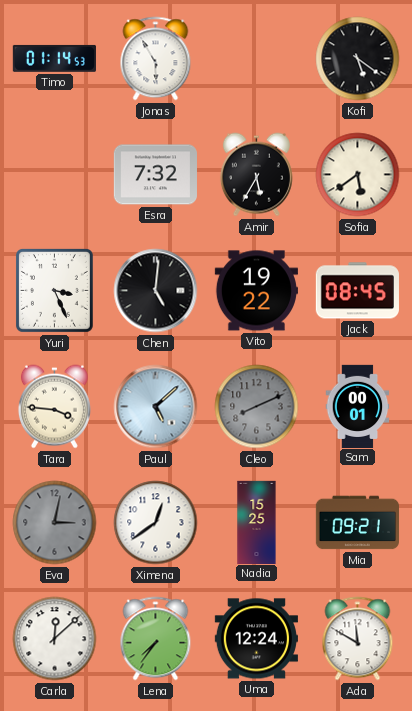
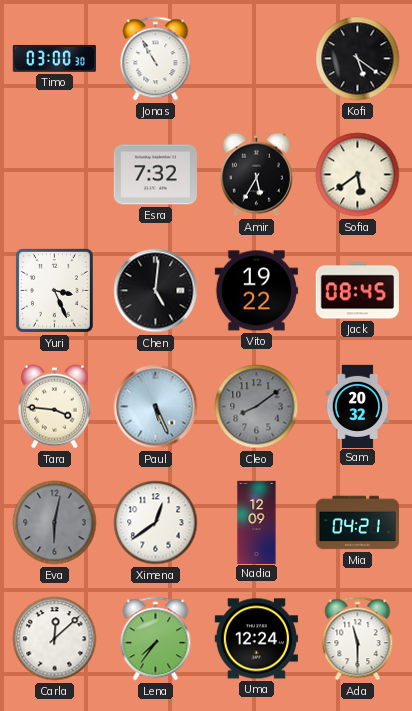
Timo: 01:14 -> 03:00
Jonas: 5:55 -> 10:55
Paul: 5:08 -> 5:26
Cleo: 8:11 -> 8:09
Sam: 00:01 -> 20:32
Eva: 3:02 -> 6:02
Nadia: 15:25 -> 12:09
Mia: 09:21 -> 04:21
Ada: 11:50 -> 11:30
